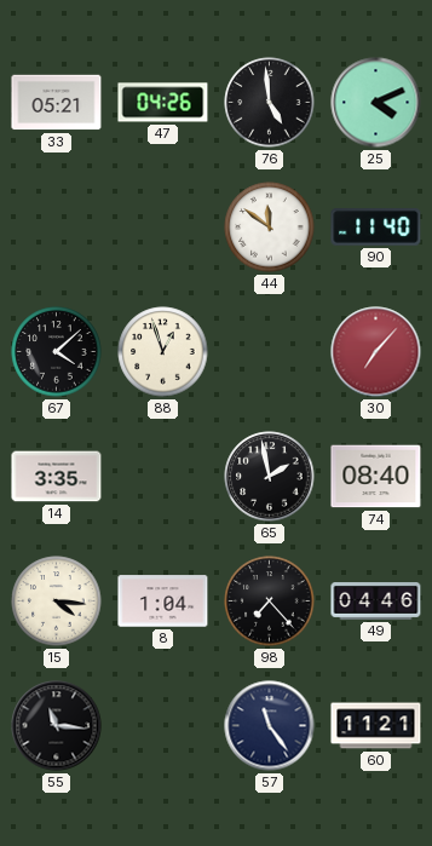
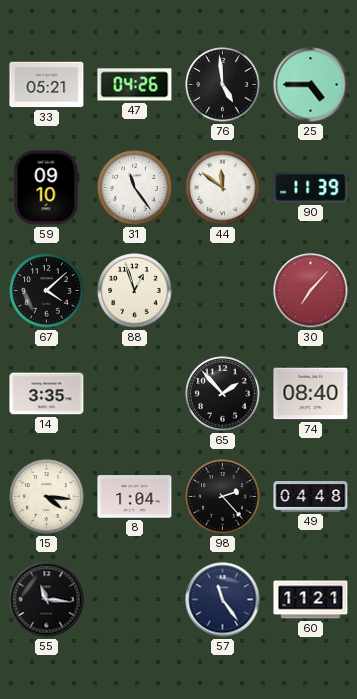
25: 4:11 -> 4:45
59: none -> 09:10
31: none -> 11:24
90: 11:40 -> 11:39
65: 1:58 -> 1:53
98: 7:23 -> 2:23
49: 04:46 -> 04:48
